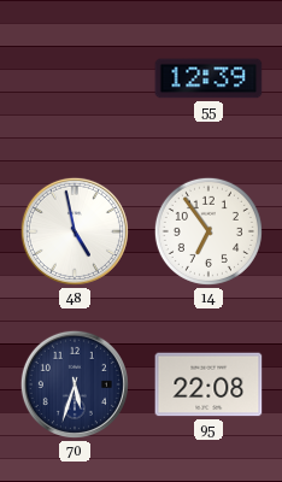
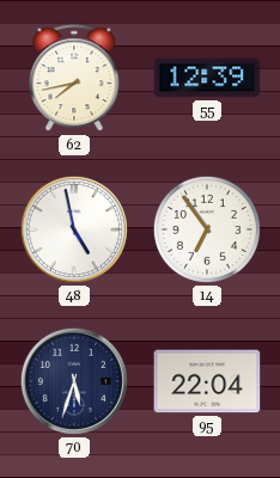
62: none -> 7:43
95: 22:08 -> 22:04
